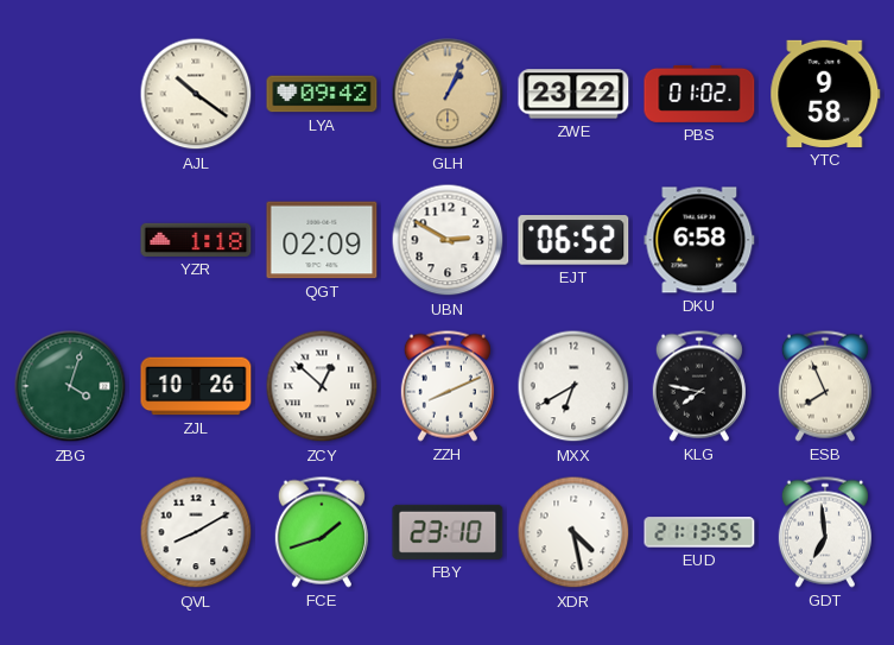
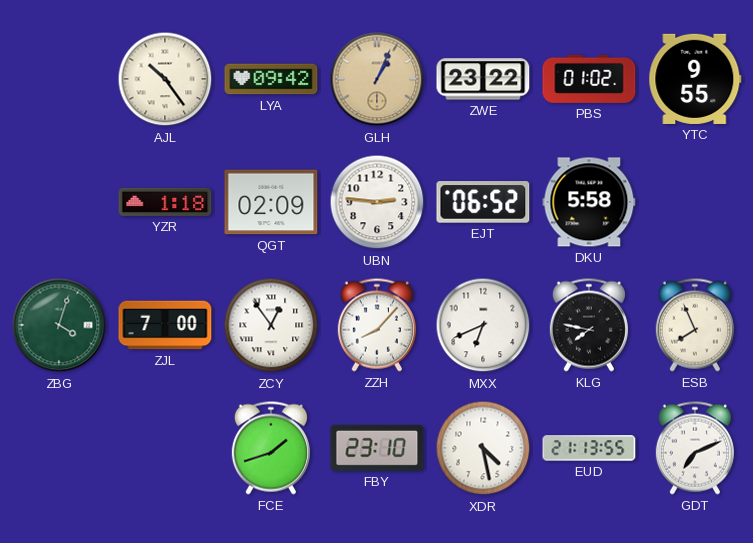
AJL: 10:21 -> 10:24
YTC: 9:58 -> 9:55
UBN: 2:50 -> 2:46
DKU: 6:58 -> 5:58
ZJL: 10:26 -> 7:00
ZCY: 12:52 -> 12:54
ZZH: 8:11 -> 8:07
MXX: 6:40 -> 6:41
QVL: 8:10 -> none
GDT: 6:59 -> 7:11
